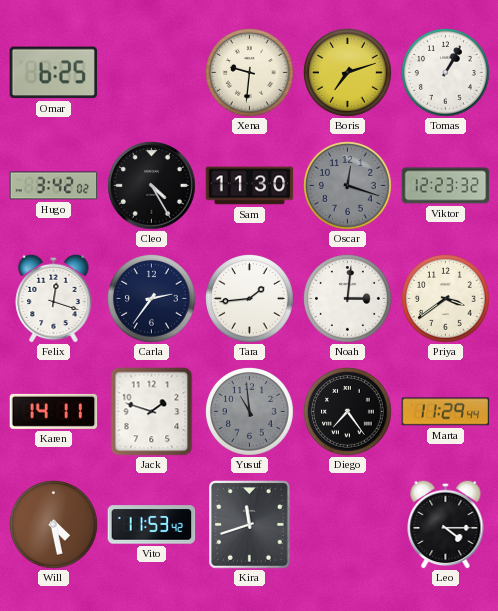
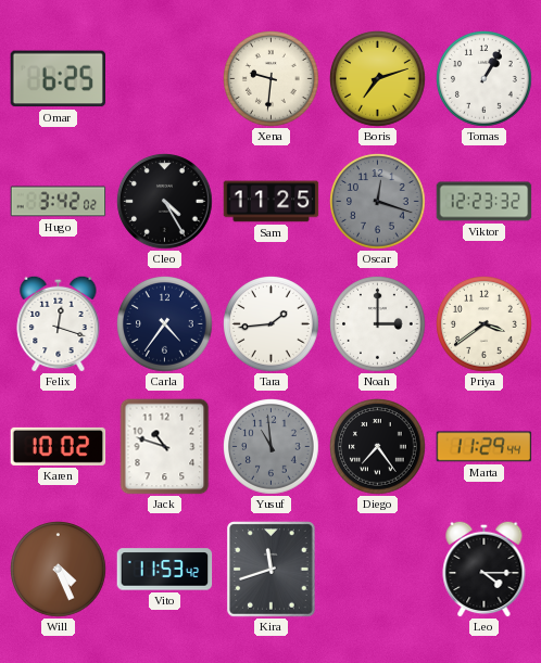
Sam: 11:30 -> 11:25
Carla: 2:36 -> 4:36
Noah: 3:01 -> 3:00
Karen: 14:11 -> 10:02
Jack: 1:48 -> 10:48
Will: 4:28 -> 4:26
